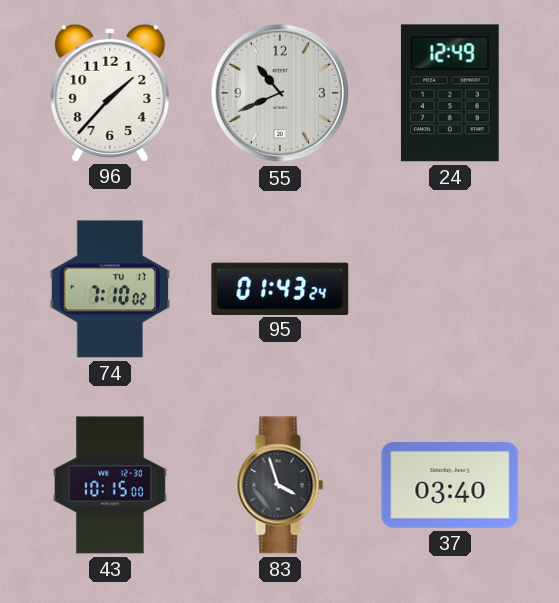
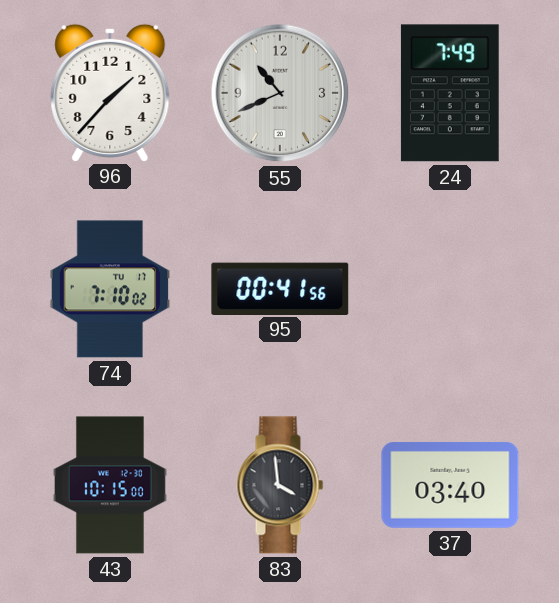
24: 12:49 -> 7:49
95: 01:43 -> 00:41
83: 3:57 -> 3:59
